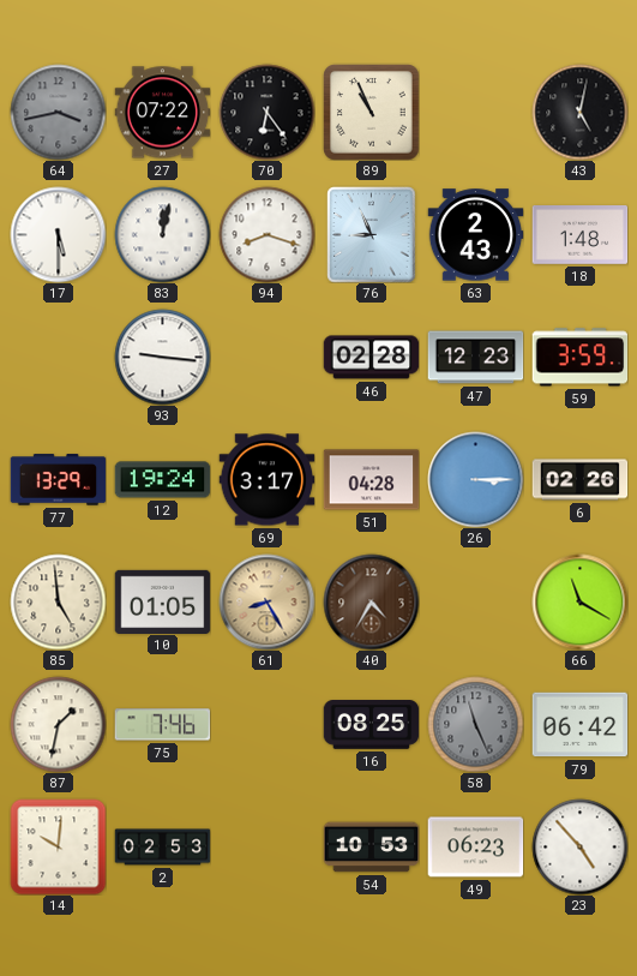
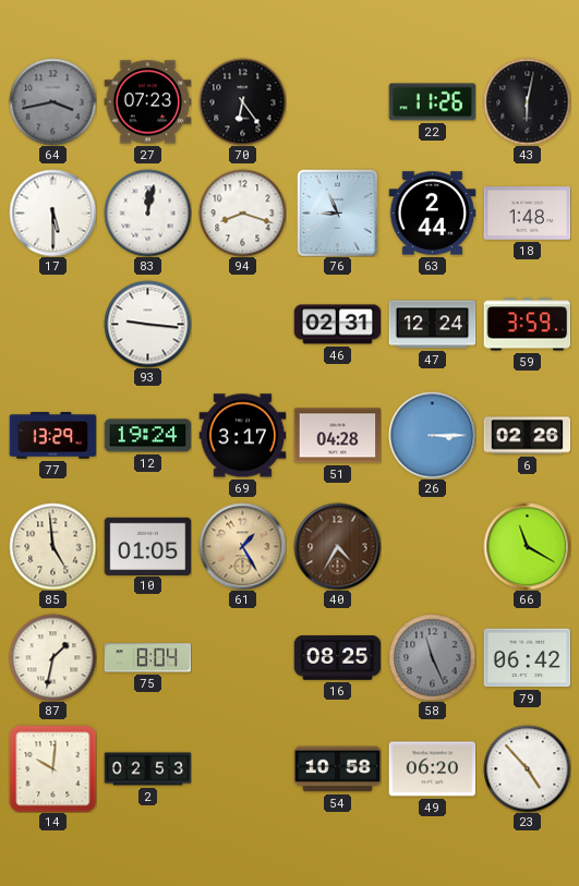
27: 07:22 -> 07:23
89: 10:56 -> none
22: none -> 11:26
43: 5:02 -> 6:02
63: 2:43 -> 2:44
46: 02:28 -> 02:31
47: 12:23 -> 12:24
61: 8:25 -> 1:25
75: 7:46 -> 8:04
54: 10:53 -> 10:58
49: 06:23 -> 06:20
